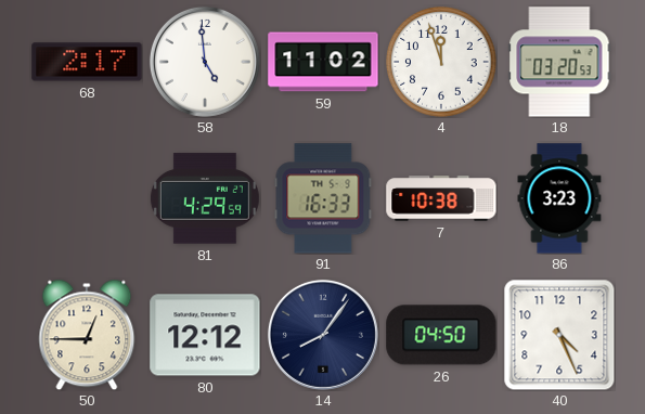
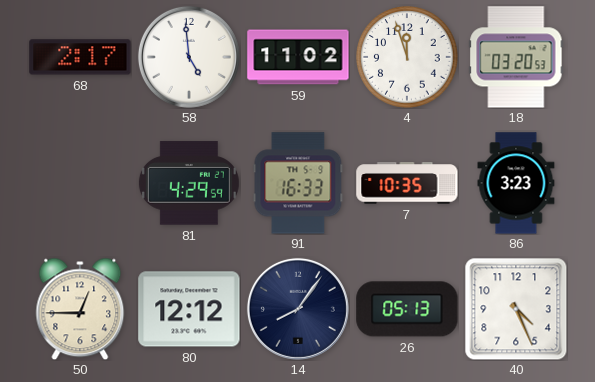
7: 10:38 -> 10:35
26: 04:50 -> 05:13
